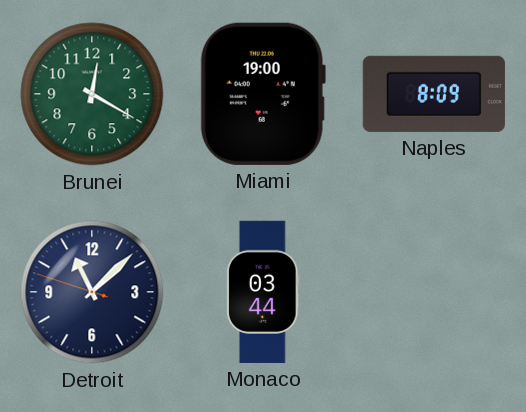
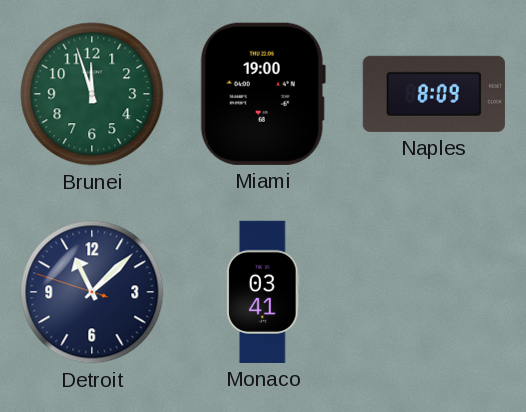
Brunei: 12:20 -> 11:57
Monaco: 03:44 -> 03:41
